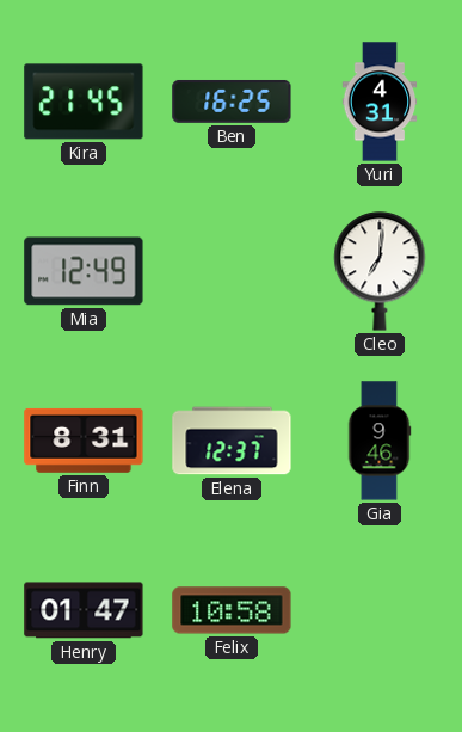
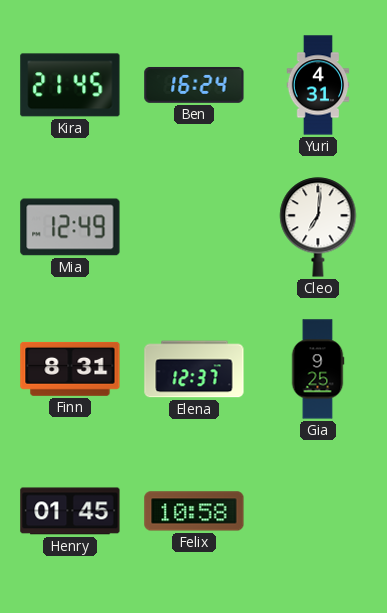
Ben: 16:25 -> 16:24
Gia: 9:46 -> 9:25
Henry: 01:47 -> 01:45
